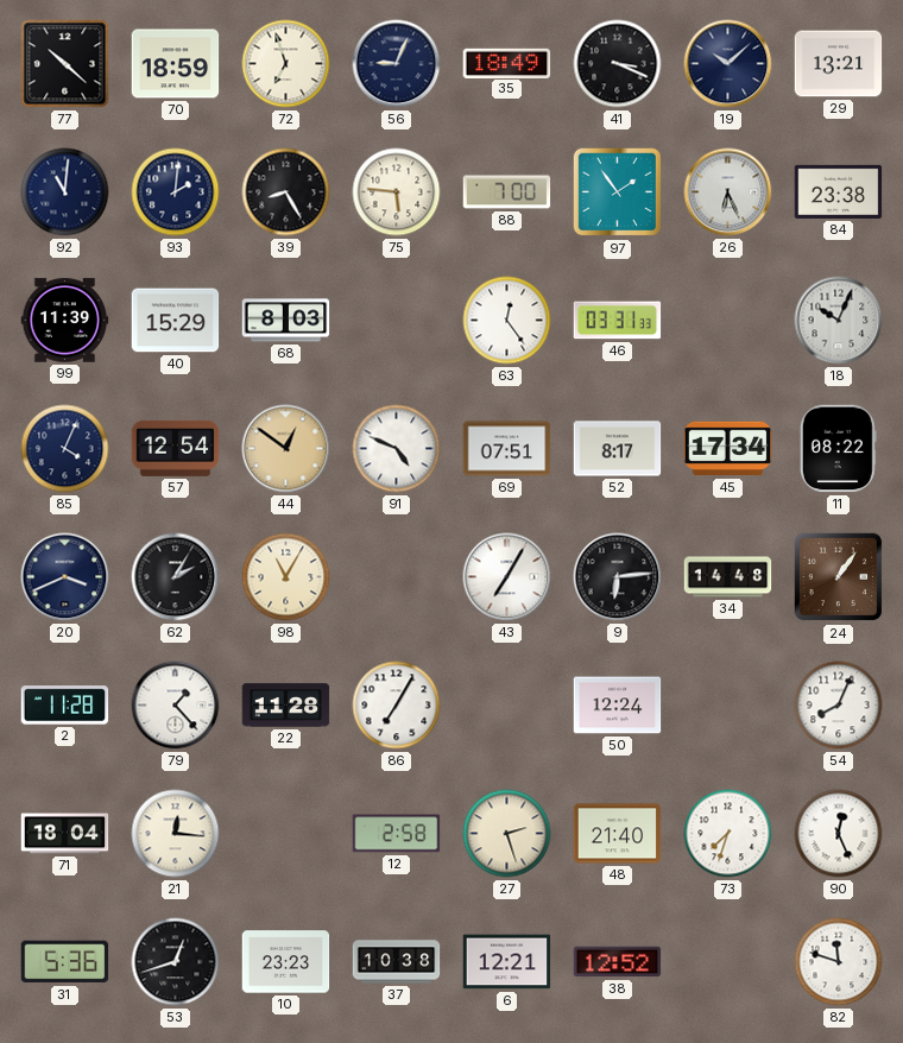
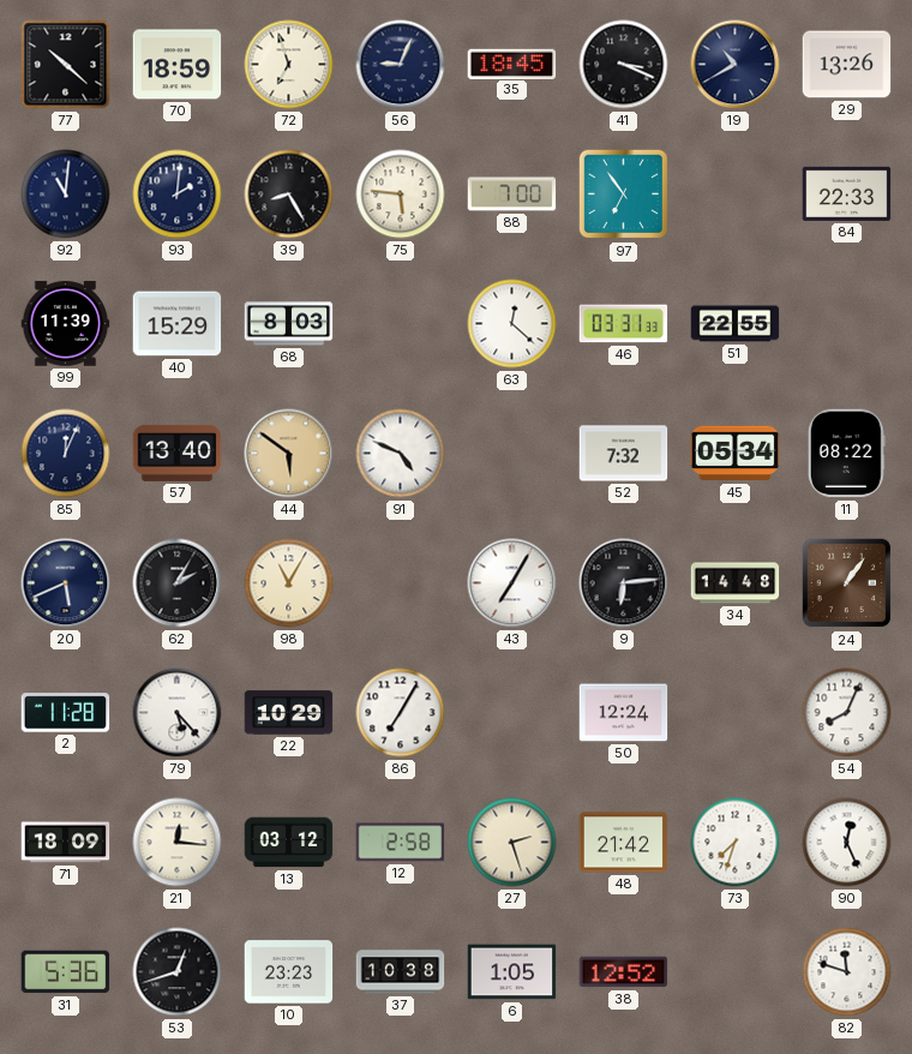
35: 18:49 -> 18:45
19: 10:08 -> 10:40
29: 13:21 -> 13:26
97: 1:54 -> 6:54
26: 6:26 -> none
84: 23:38 -> 22:33
63: 12:24 -> 12:22
51: none -> 22:55
18: 10:04 -> none
85: 4:04 -> 12:04
57: 12:54 -> 13:40
44: 12:51 -> 5:51
69: 07:51 -> none
52: 8:17 -> 7:32
45: 17:34 -> 05:34
20: 3:41 -> 5:41
79: 1:23 -> 5:23
22: 11:28 -> 10:29
71: 18:04 -> 18:09
13: none -> 03:12
48: 21:40 -> 21:42
6: 12:21 -> 1:05
